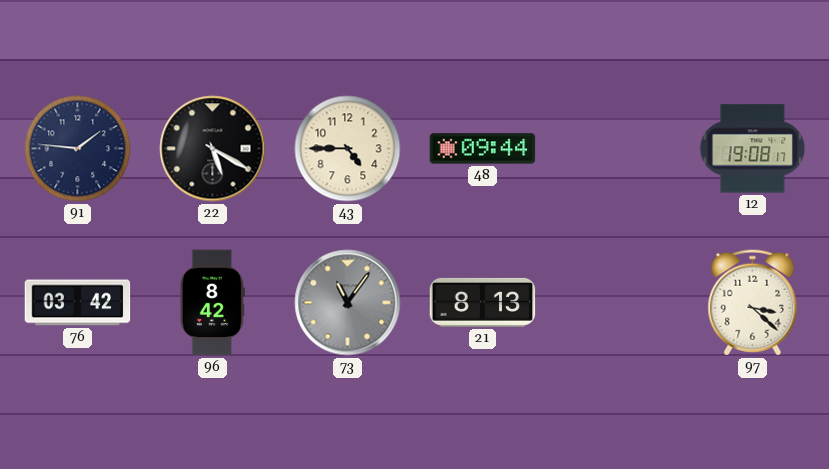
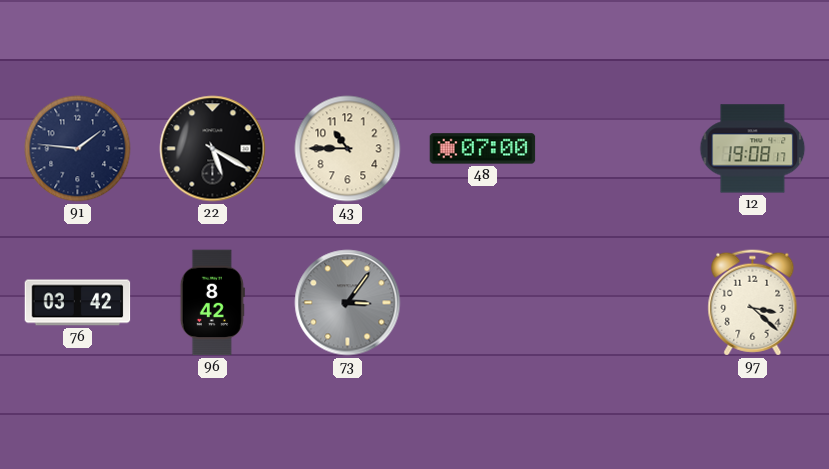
43: 4:45 -> 10:45
48: 09:44 -> 07:00
73: 11:06 -> 3:06
21: 8:13 -> none
